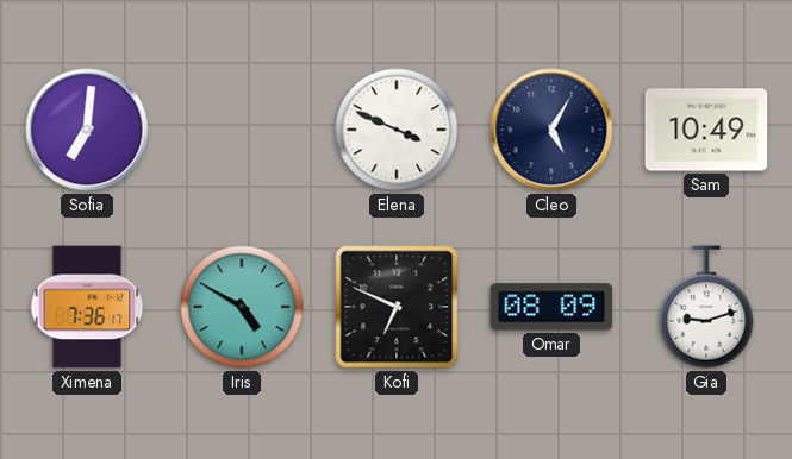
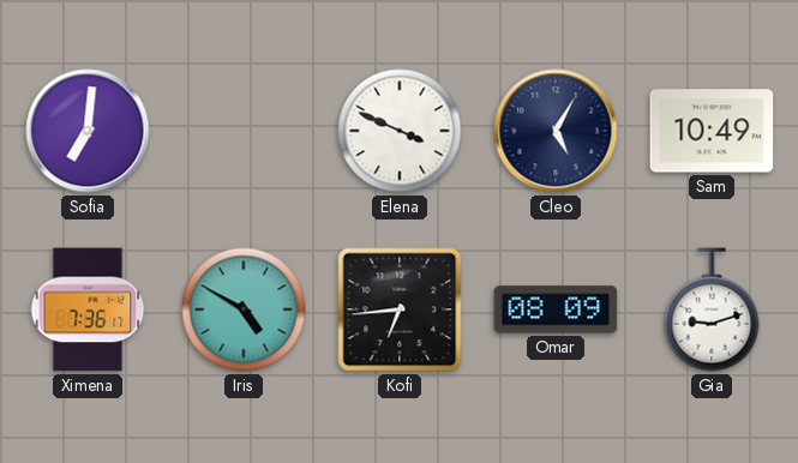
Kofi: 6:49 -> 6:44
